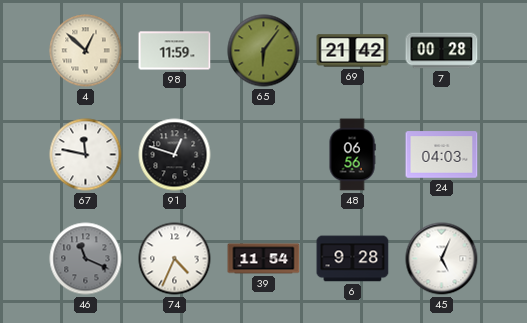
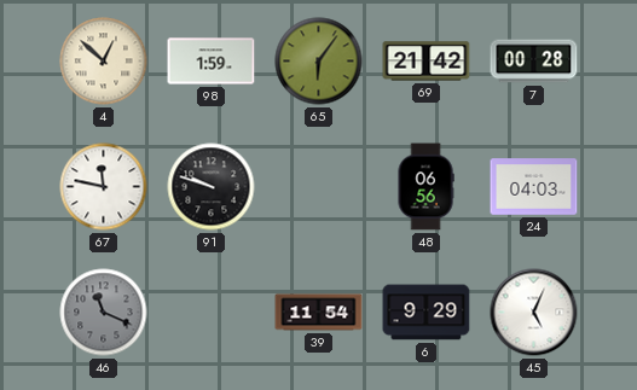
98: 11:59 -> 1:59
91: 12:48 -> 9:48
74: 4:34 -> none
6: 9:28 -> 9:29
